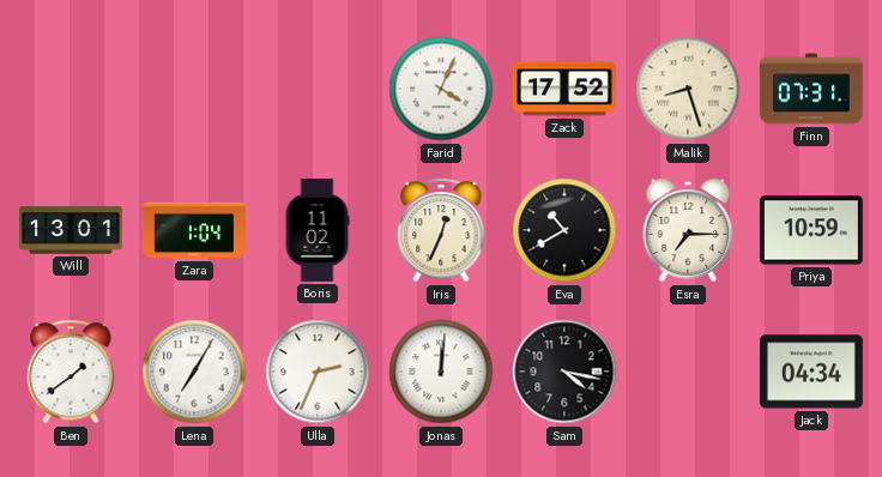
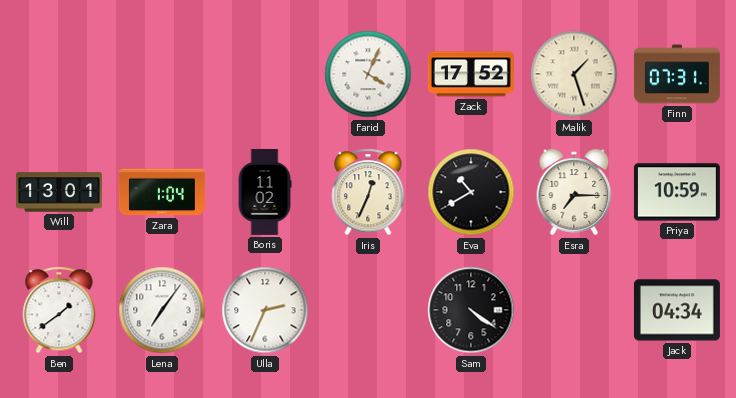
Malik: 8:27 -> 1:27
Lena: 7:05 -> 7:06
Jonas: 12:01 -> none
Sam: 4:17 -> 4:21
